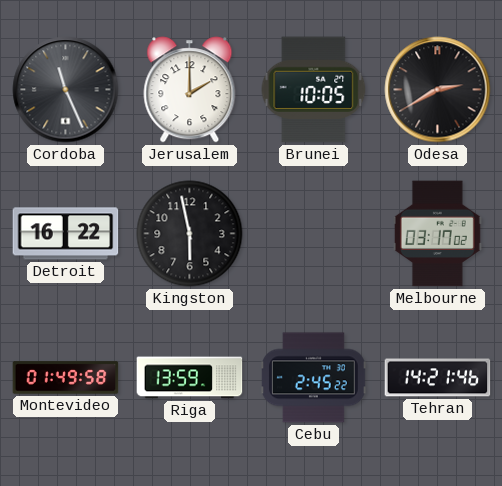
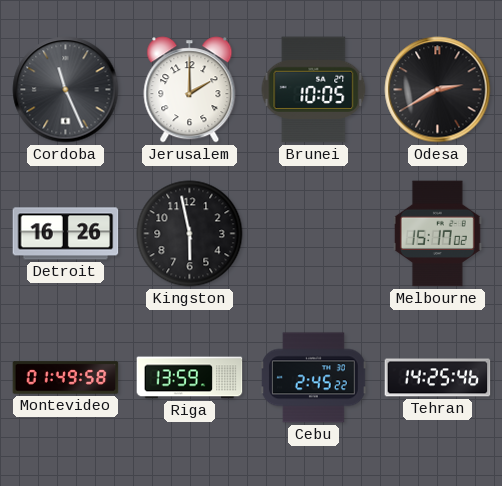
Detroit: 16:22 -> 16:26
Melbourne: 03:17 -> 15:17
Tehran: 14:21 -> 14:25
